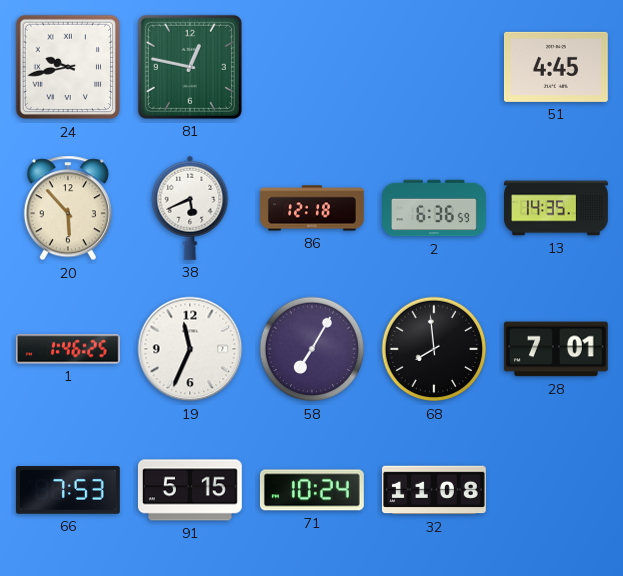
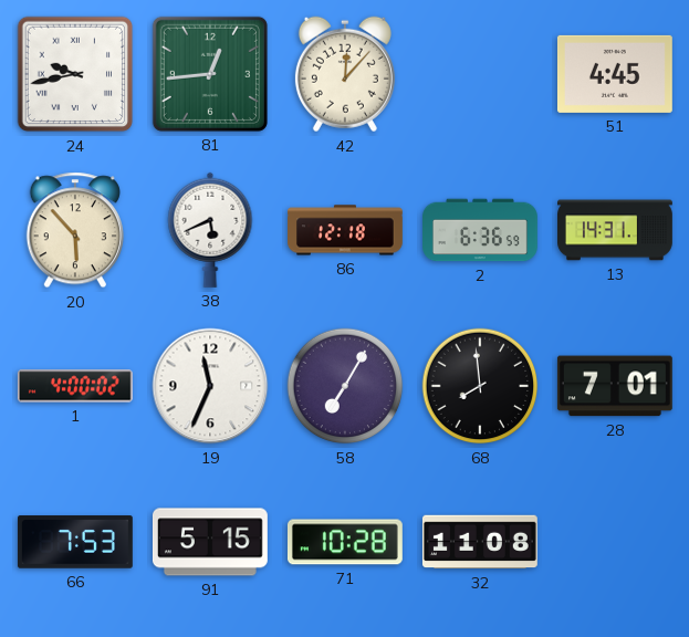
81: 12:47 -> 12:44
42: none -> 12:07
13: 14:35 -> 14:31
1: 1:46 -> 4:00
71: 10:24 -> 10:28
